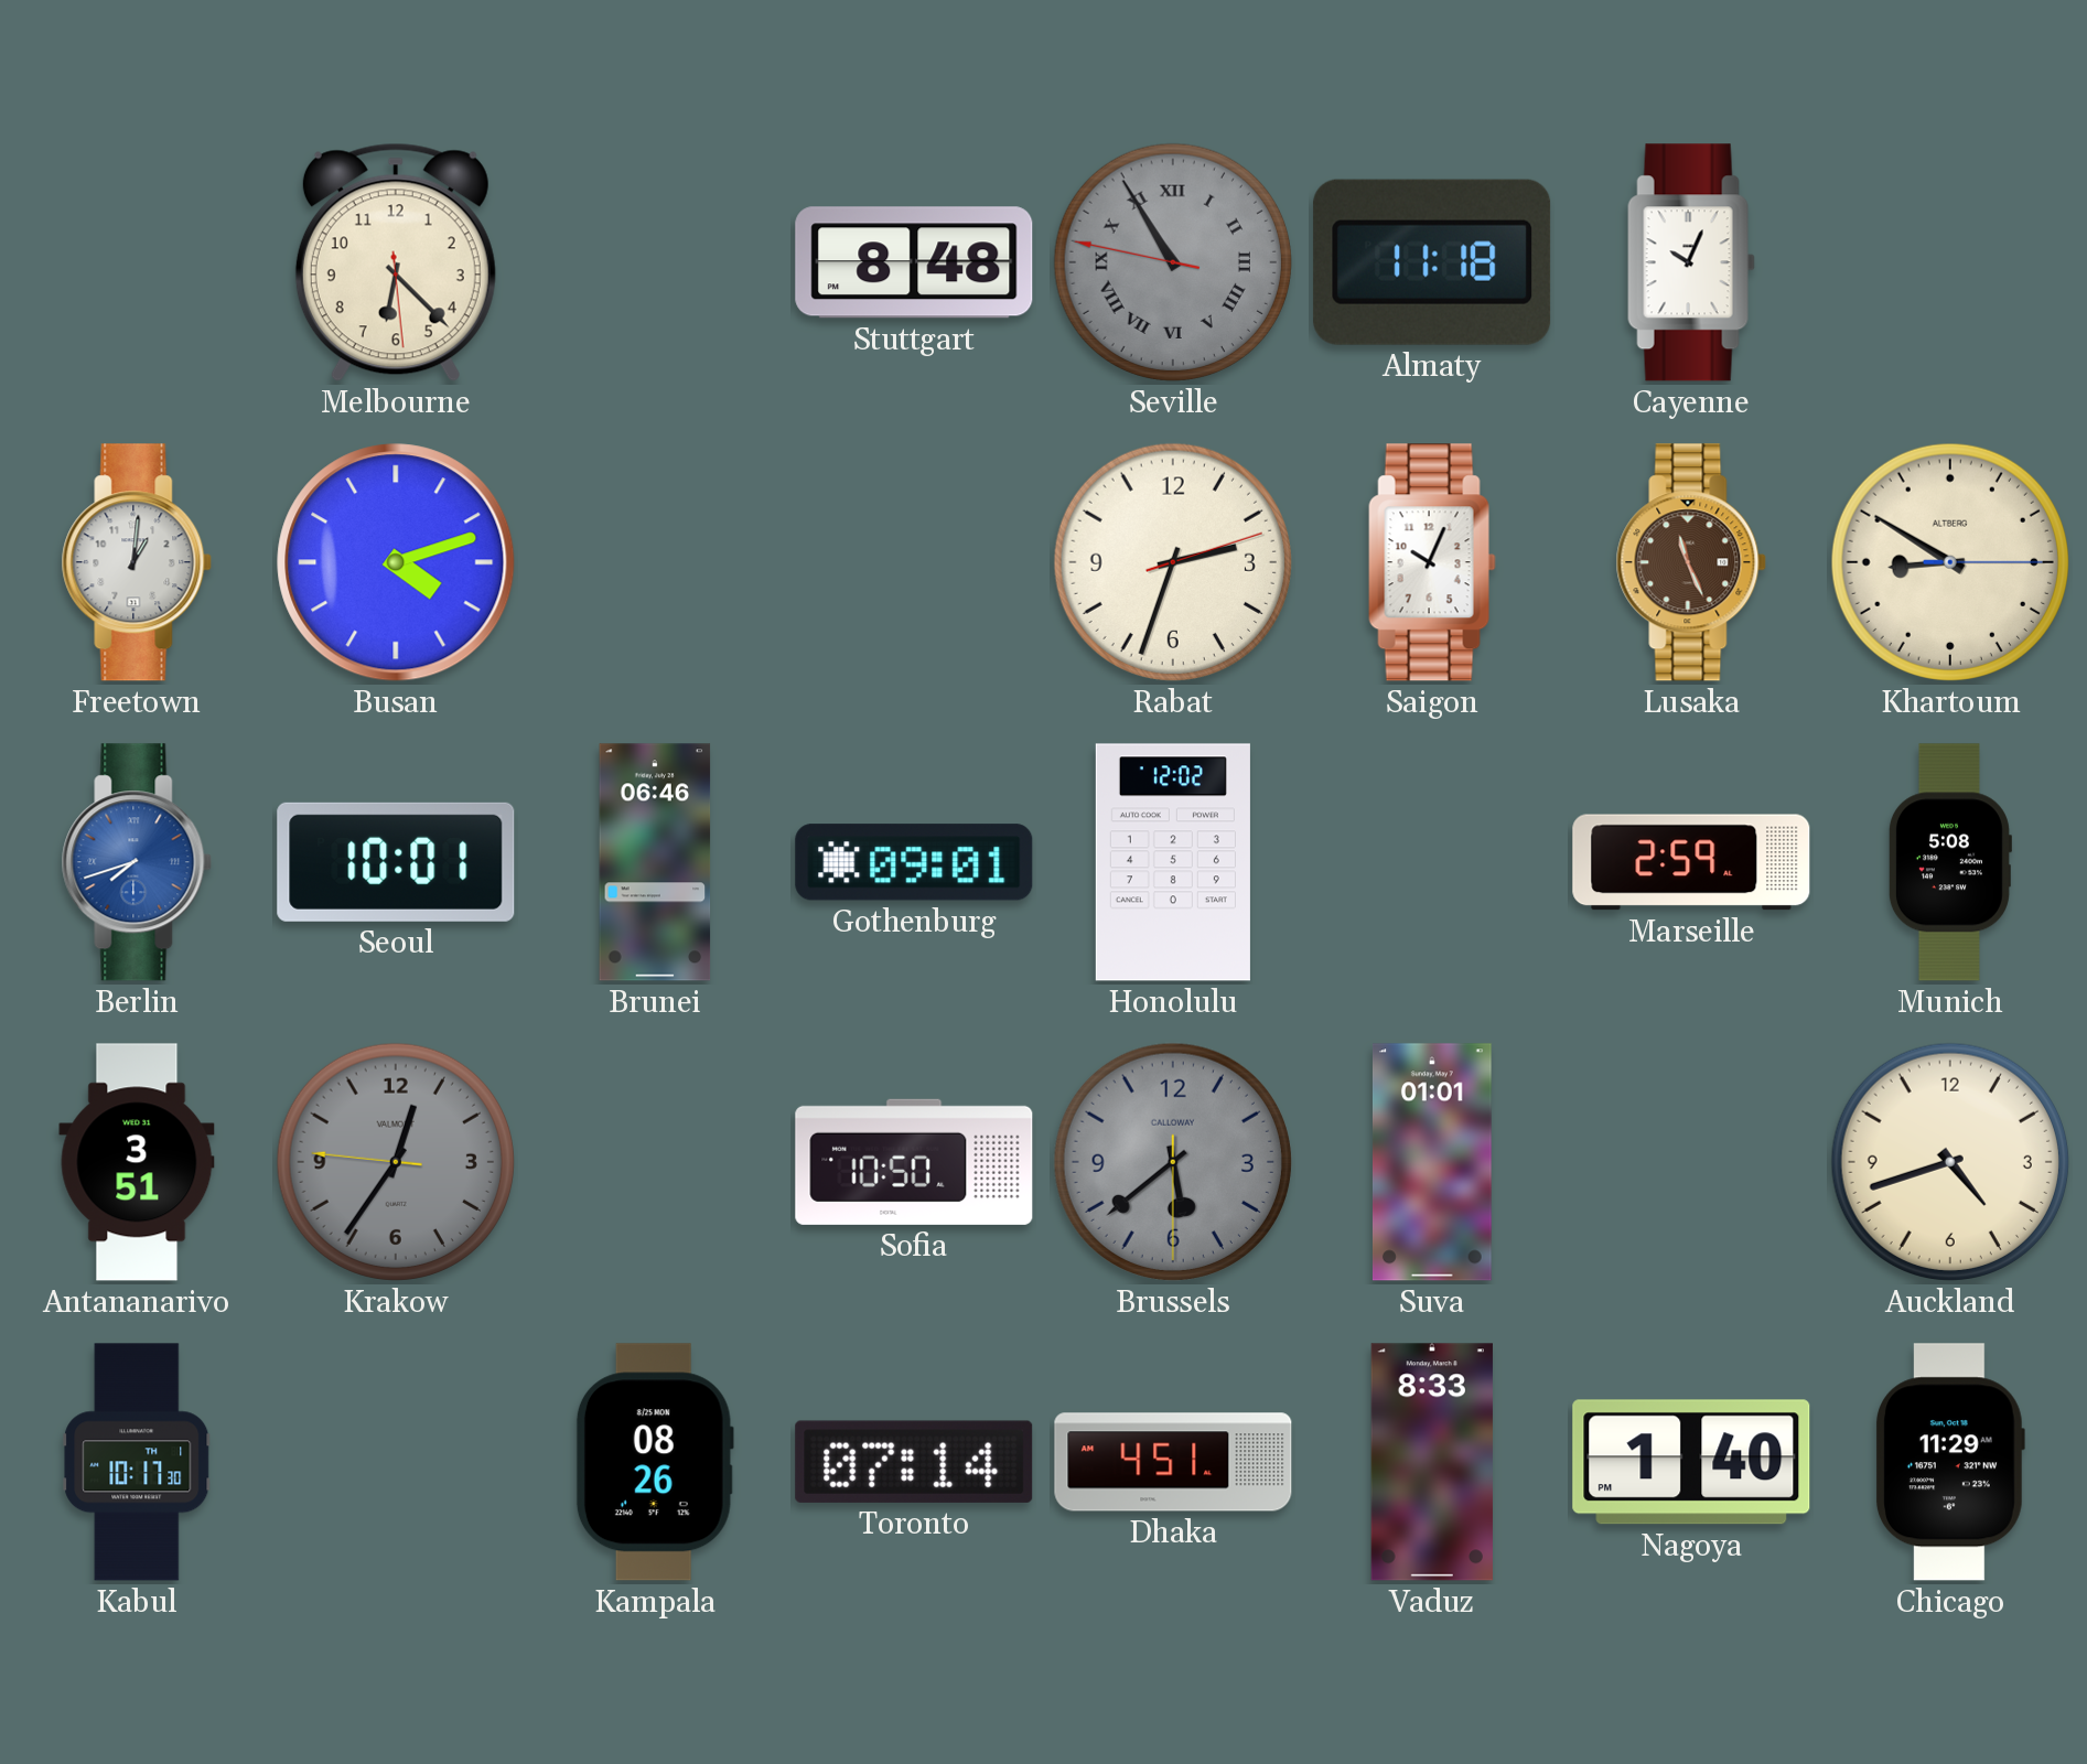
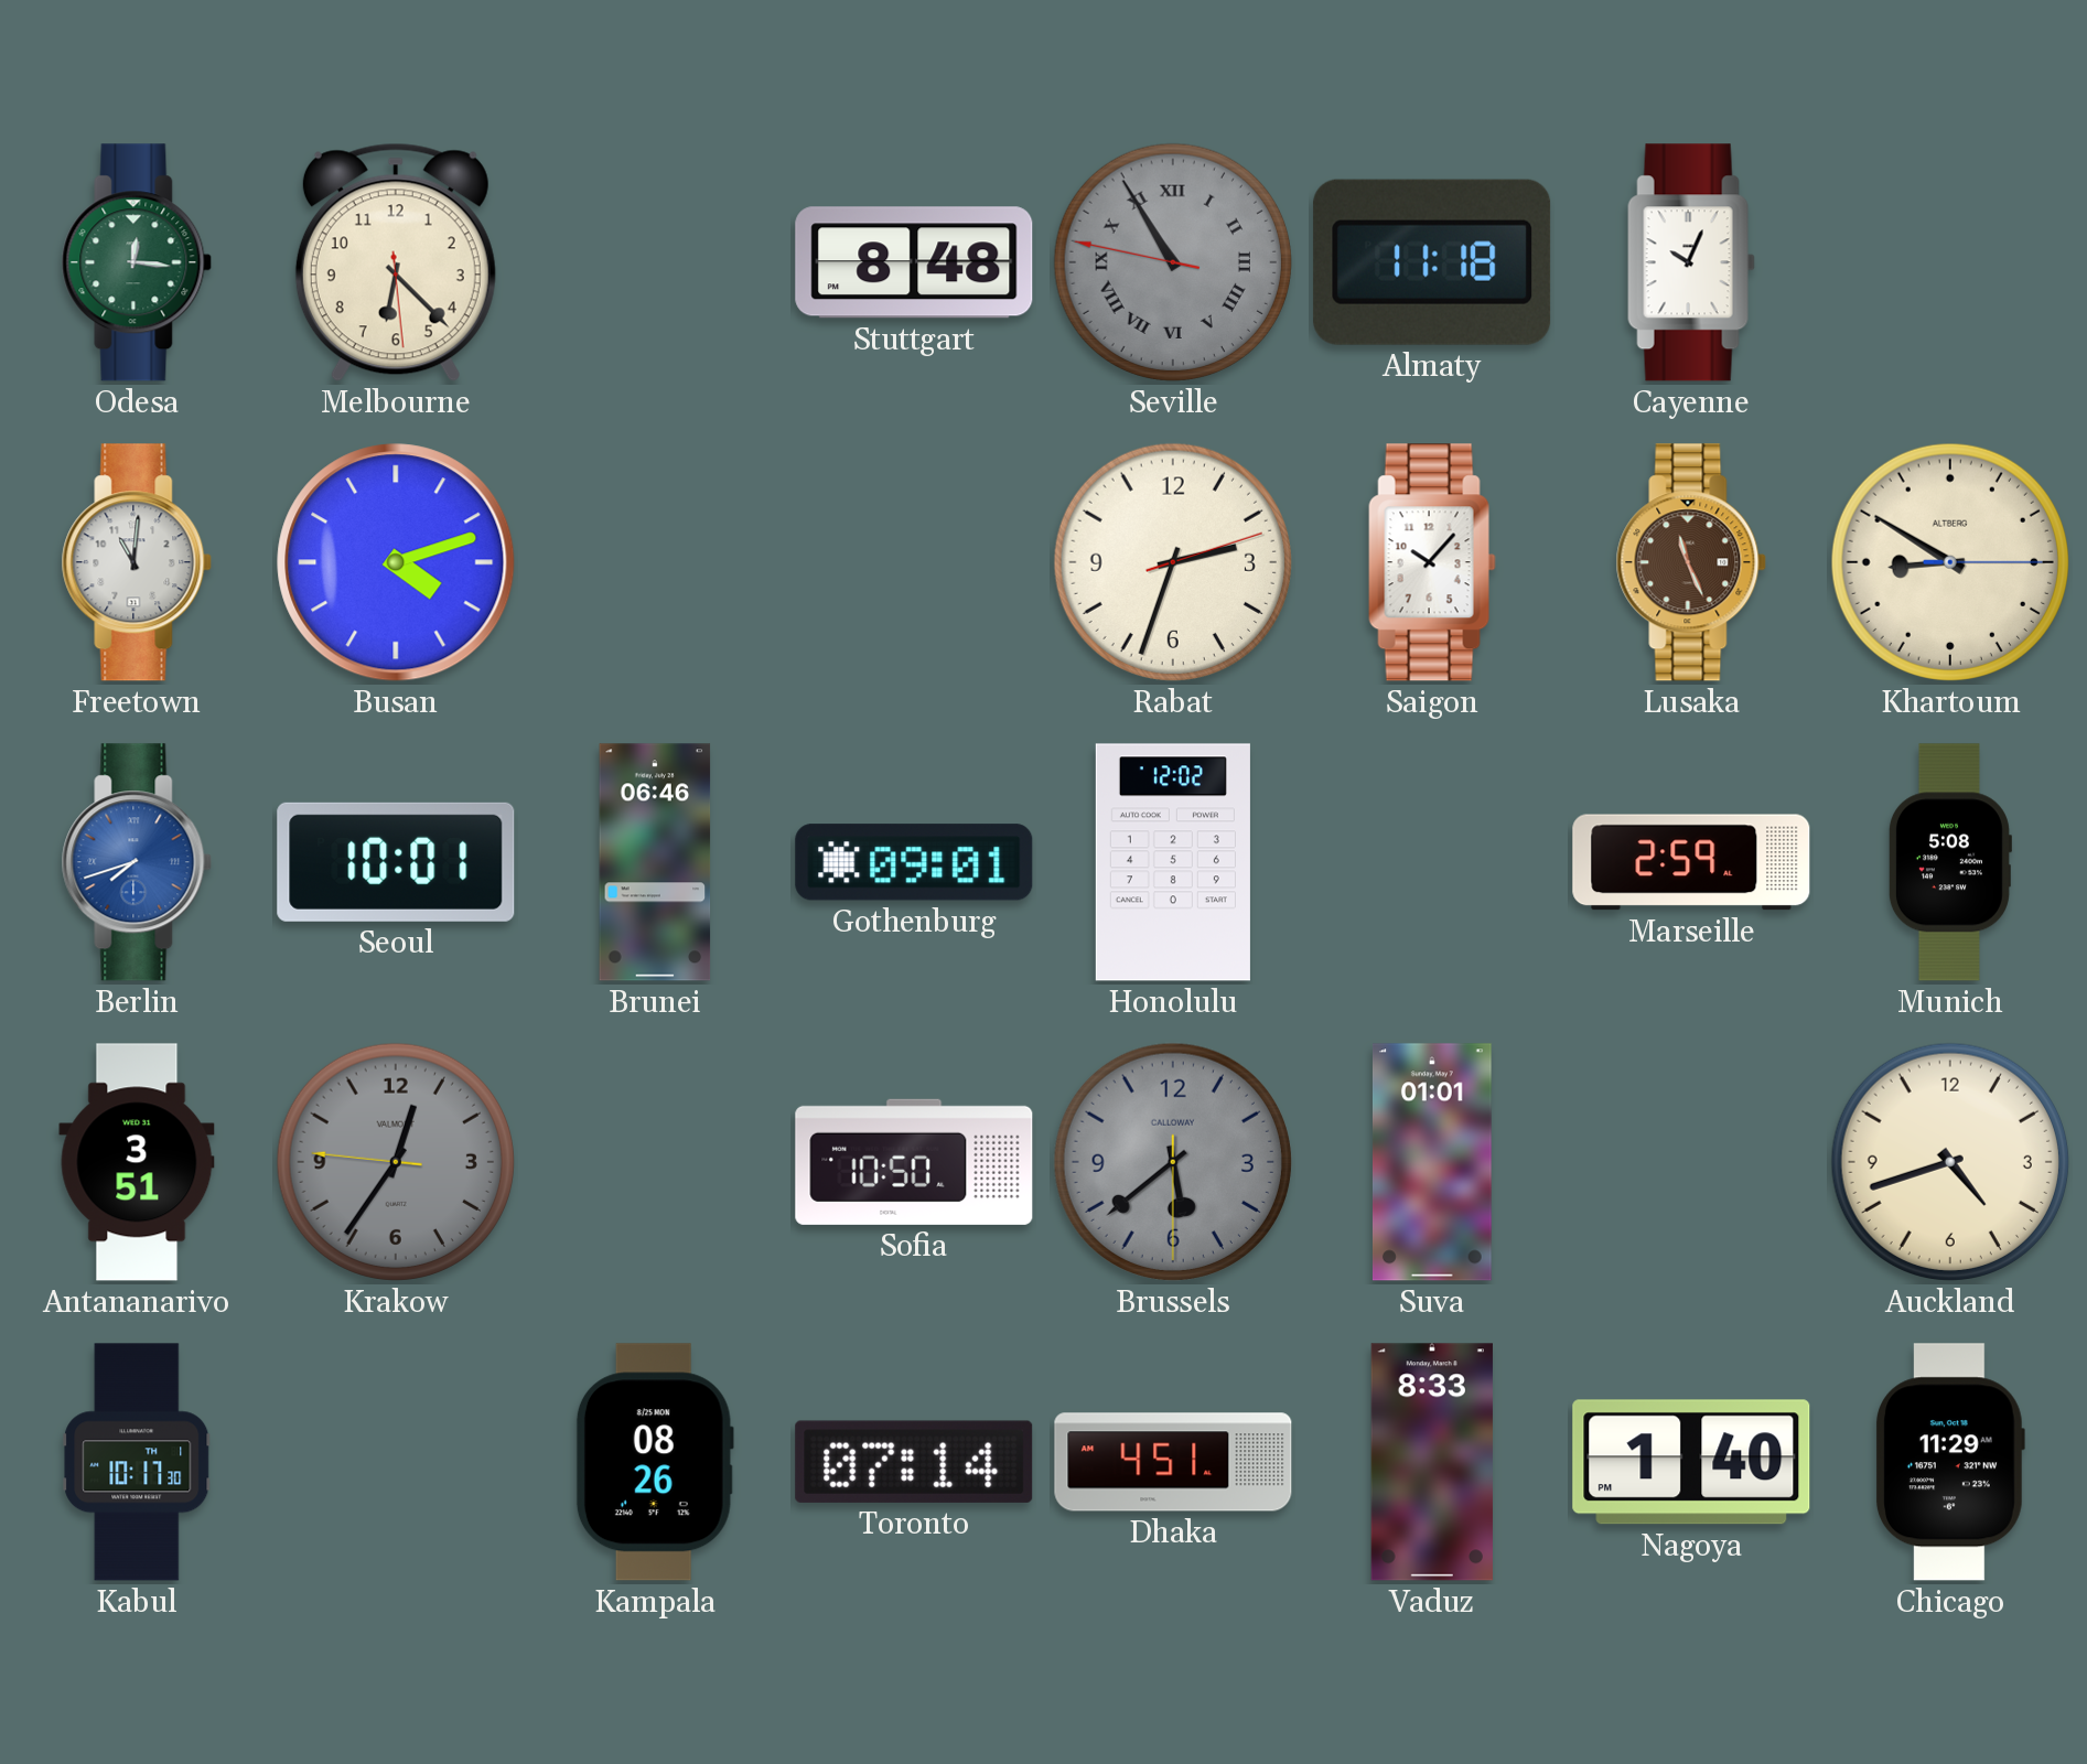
Odesa: none -> 12:16
Freetown: 1:01 -> 11:01
Saigon: 10:04 -> 10:07
